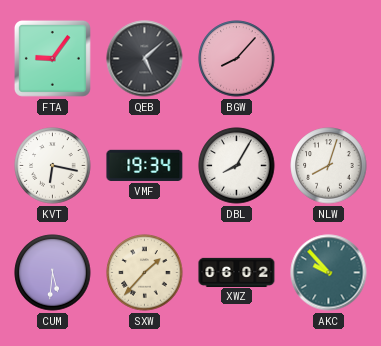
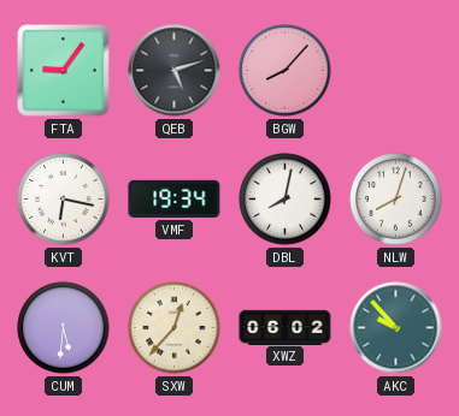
QEB: 5:08 -> 5:12
DBL: 8:05 -> 8:02
SXW: 1:37 -> 12:37
